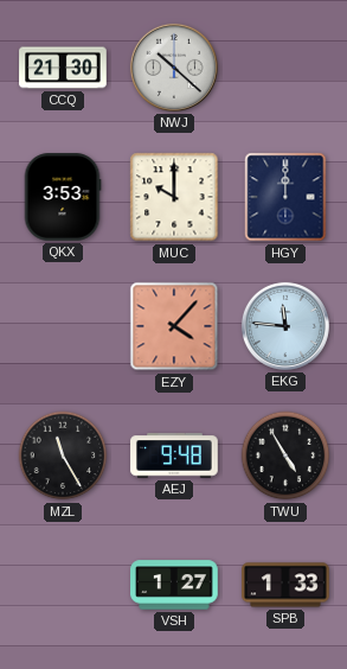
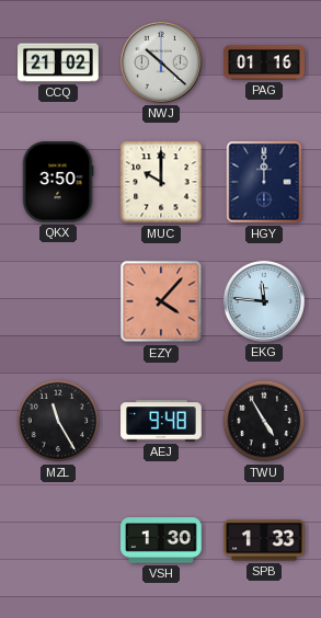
CCQ: 21:30 -> 21:02
PAG: none -> 01:16
QKX: 3:53 -> 3:50
VSH: 1:27 -> 1:30
